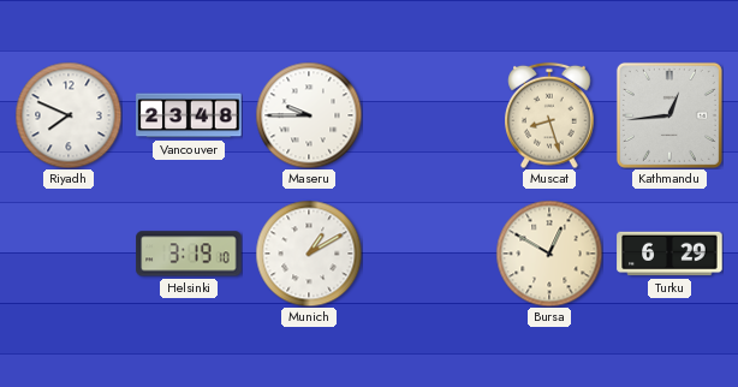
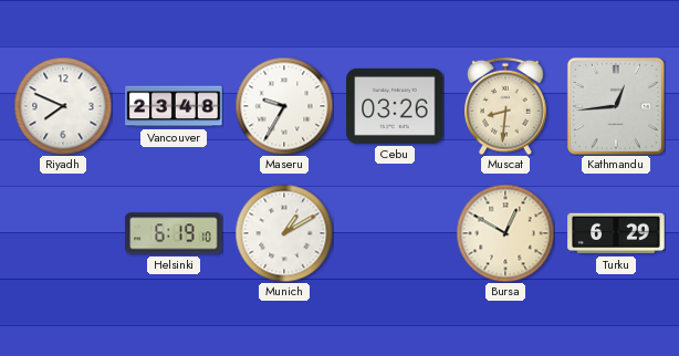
Maseru: 9:45 -> 9:35
Cebu: none -> 03:26
Muscat: 8:27 -> 8:31
Helsinki: 3:19 -> 6:19
